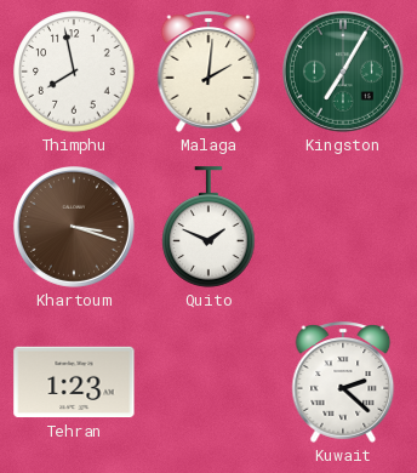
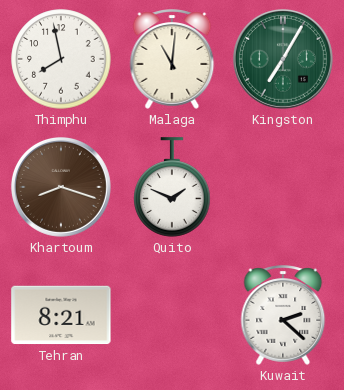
Malaga: 2:01 -> 11:01
Khartoum: 3:18 -> 8:18
Tehran: 1:23 -> 8:21
